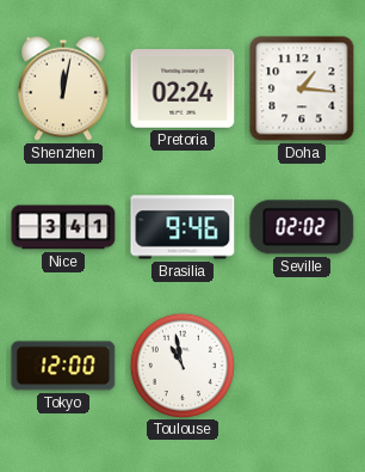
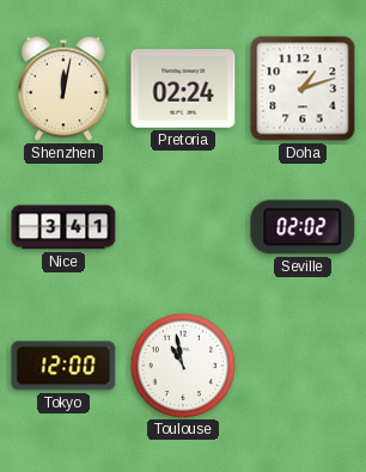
Doha: 1:16 -> 1:12
Brasilia: 9:46 -> none
